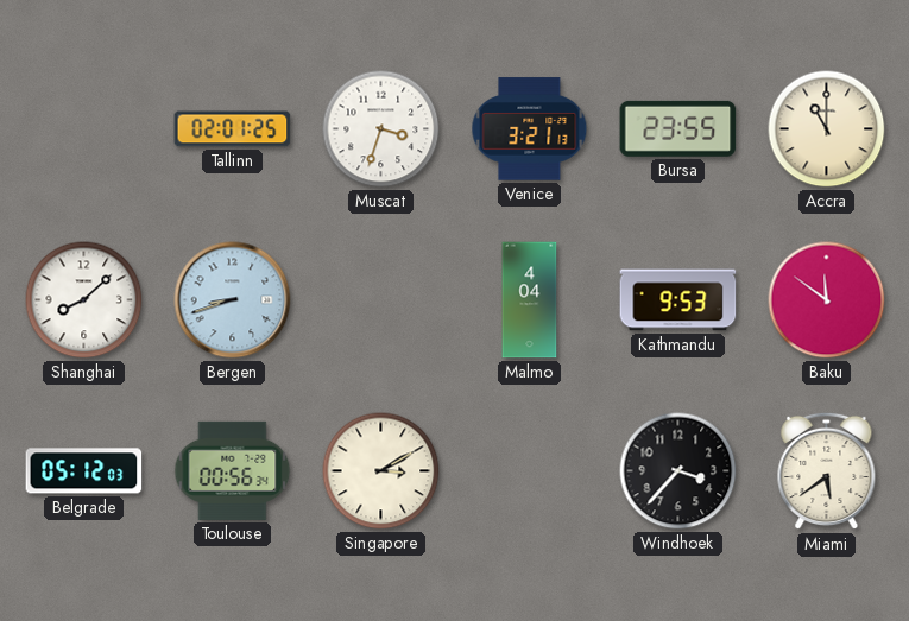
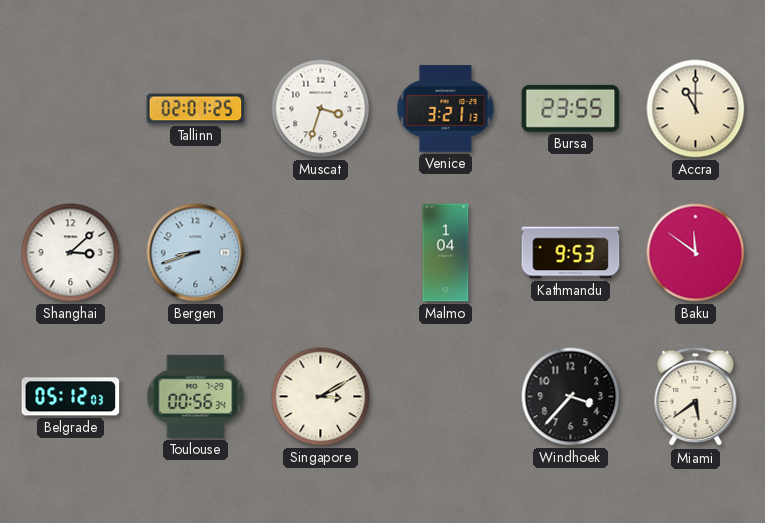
Shanghai: 8:08 -> 3:08
Malmo: 4:04 -> 1:04
